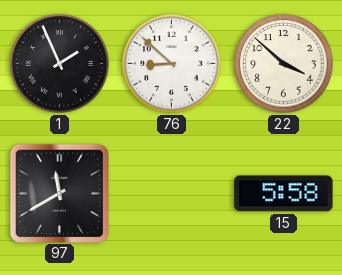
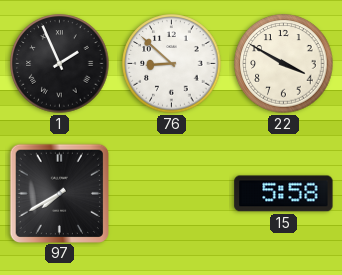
22: 3:52 -> 3:50
97: 11:40 -> 7:40
